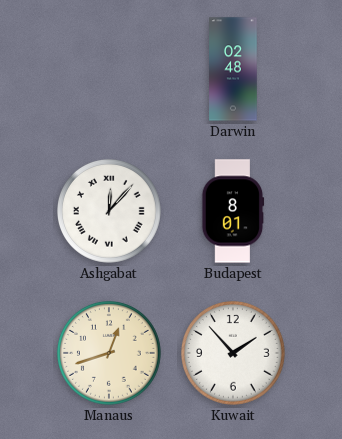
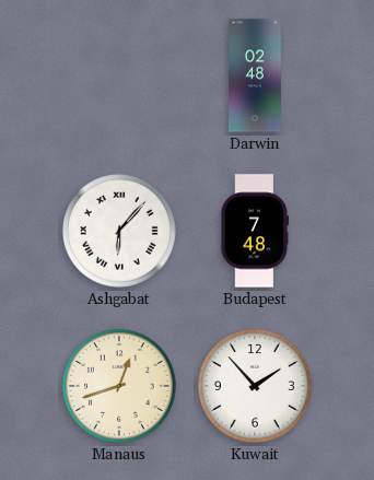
Ashgabat: 12:07 -> 6:07
Budapest: 8:01 -> 7:48
